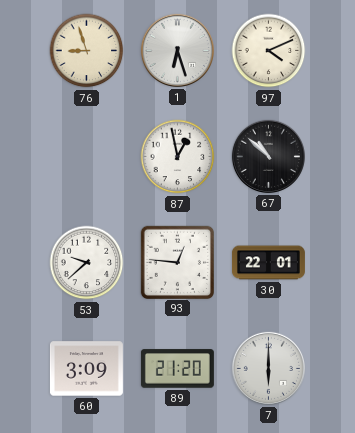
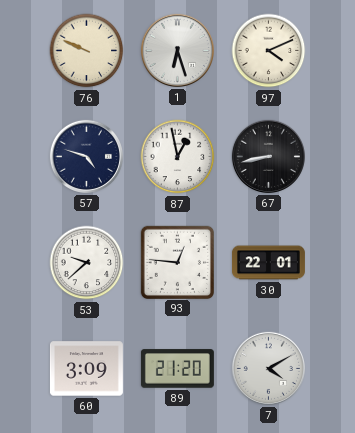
76: 8:57 -> 9:49
57: none -> 4:48
67: 10:52 -> 8:43
7: 6:00 -> 4:10
